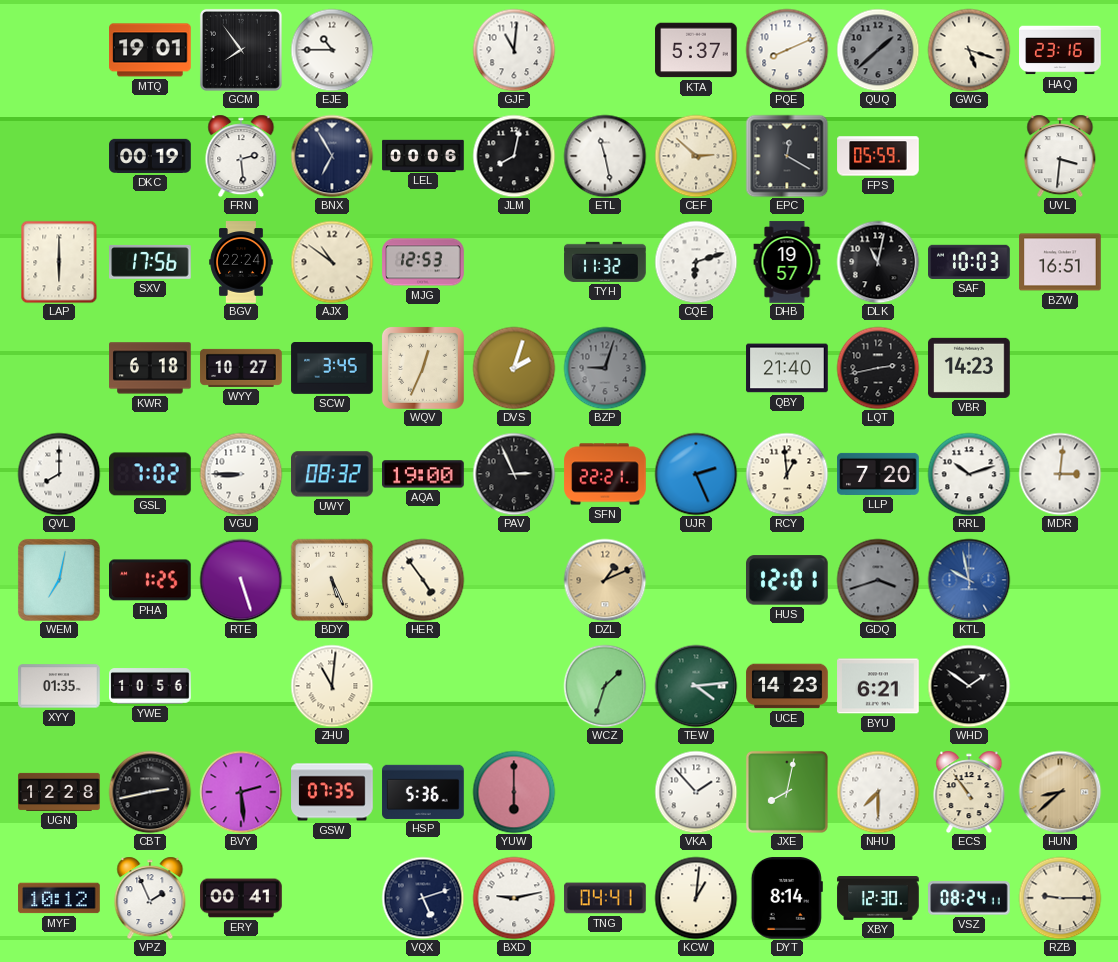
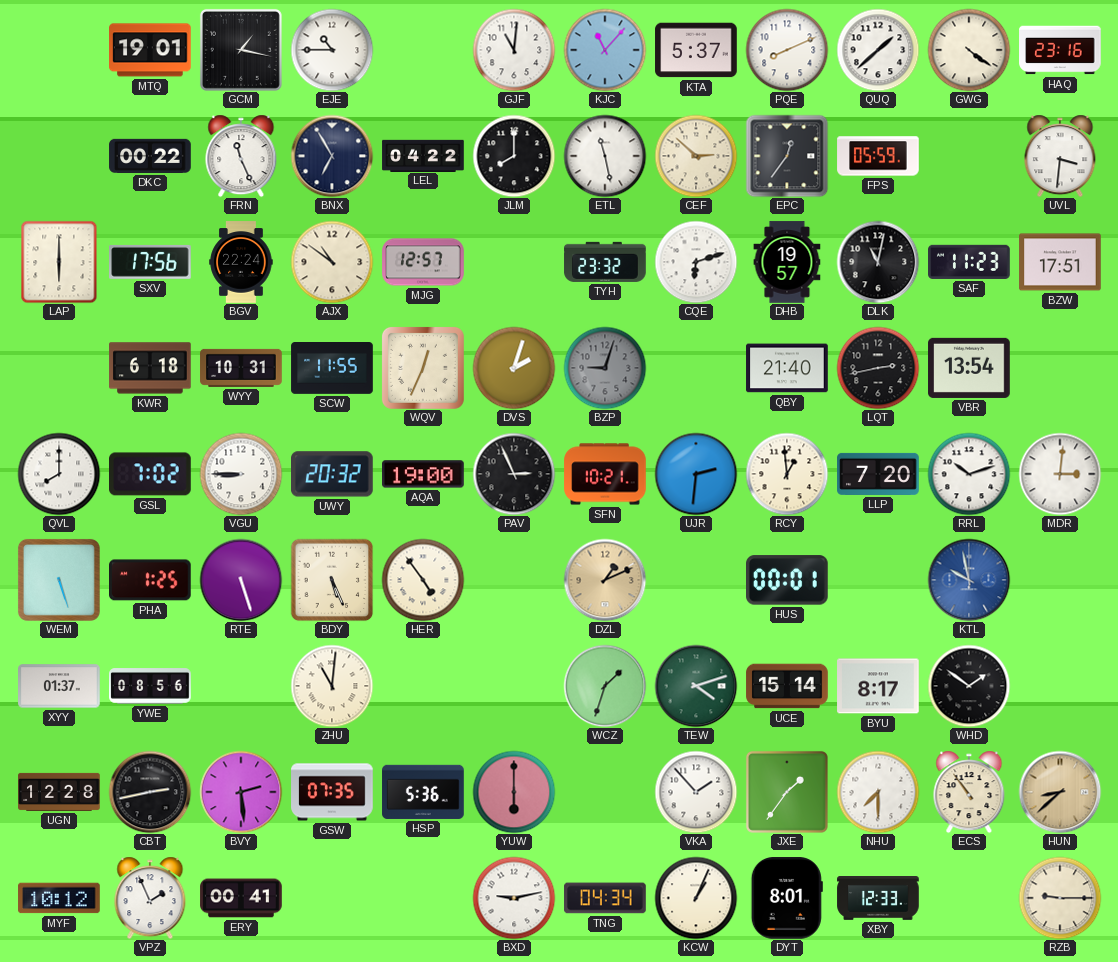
GCM: 7:54 -> 1:17
KJC: none -> 11:07
QUQ dial: grey -> white
GWG: 5:18 -> 4:21
DKC: 00:19 -> 00:22
FRN: 2:29 -> 11:26
LEL: 00:06 -> 04:22
JLM: 8:02 -> 8:00
EPC: 12:20 -> 12:36
MJG: 12:53 -> 12:57
TYH: 11:32 -> 23:32
SAF: 10:03 -> 11:23
BZW: 16:51 -> 17:51
WYY: 10:27 -> 10:31
SCW: 3:45 -> 11:55
VBR: 14:23 -> 13:54
UWY: 08:32 -> 20:32
SFN: 22:21 -> 10:21
UJR: 2:26 -> 2:31
WEM: 7:02 -> 5:27
HUS: 12:01 -> 00:01
GDQ: 3:42 -> none
XYY: 01:35 -> 01:37
YWE: 10:56 -> 08:56
TEW: 4:14 -> 4:12
UCE: 14:23 -> 15:14
BYU: 6:21 -> 8:17
JXE: 8:02 -> 1:36
VQX: 5:12 -> none
TNG: 04:41 -> 04:34
KCW: 1:01 -> 1:04
DYT: 8:14 -> 8:01
XBY: 12:30 -> 12:33
VSZ: 08:24 -> none
